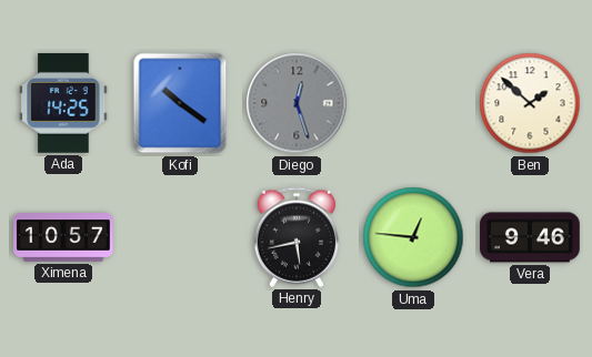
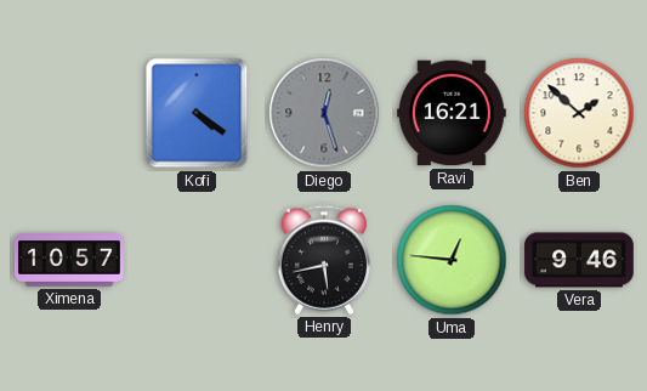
Ada: 14:25 -> none
Kofi: 10:21 -> 4:21
Ravi: none -> 16:21
